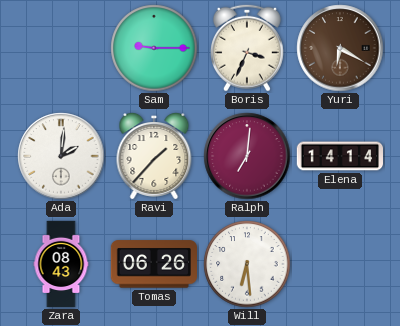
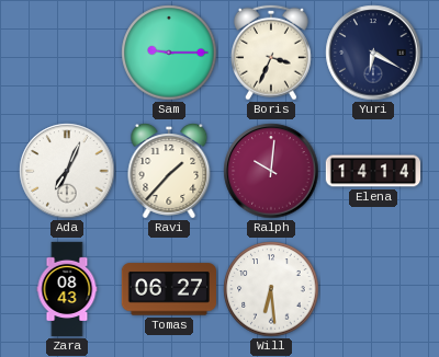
Yuri dial: brown -> navy
Ada: 2:01 -> 7:04
Ralph: 7:01 -> 10:01
Tomas: 06:26 -> 06:27
